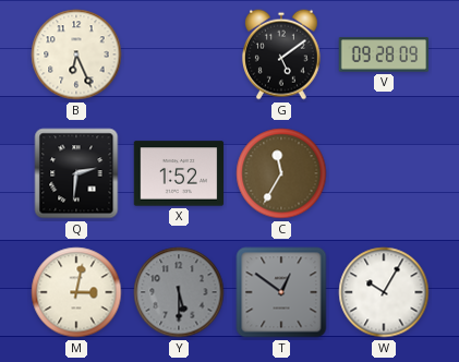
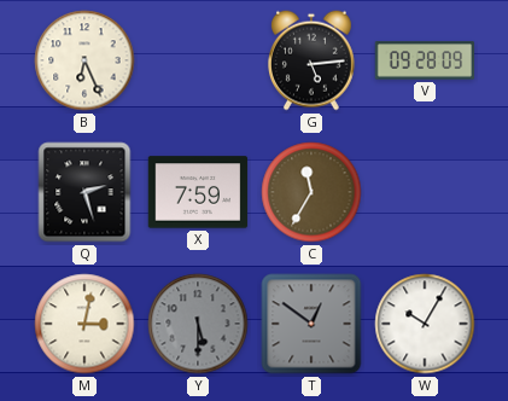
G: 5:09 -> 5:14
Q: 2:31 -> 2:27
X: 1:52 -> 7:59
